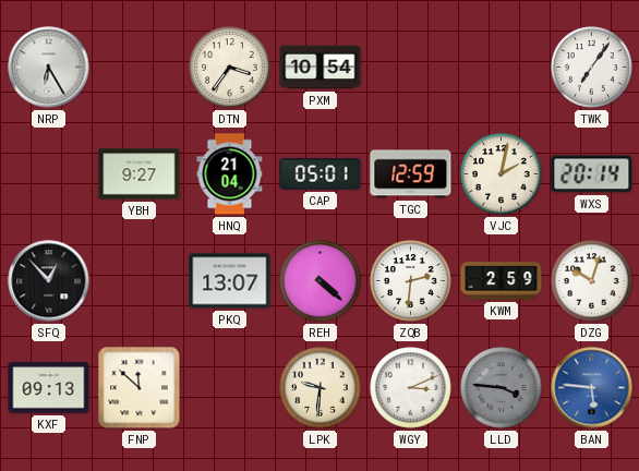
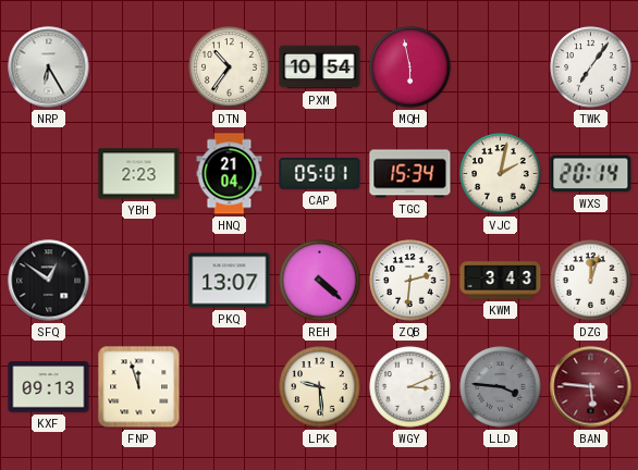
DTN: 3:36 -> 10:36
MQH: none -> 5:58
YBH: 9:27 -> 2:23
TGC: 12:59 -> 15:34
SFQ: 12:53 -> 12:51
KWM: 2:59 -> 3:43
DZG: 10:03 -> 12:03
FNP: 11:52 -> 11:57
LPK: 9:31 -> 9:29
BAN dial: blue -> burgundy
